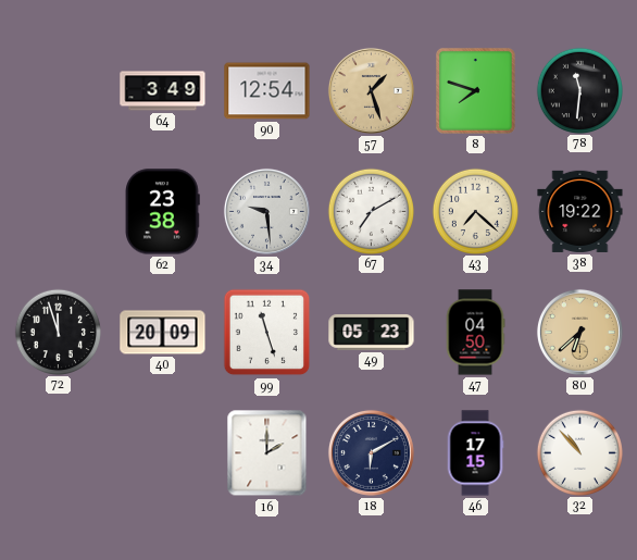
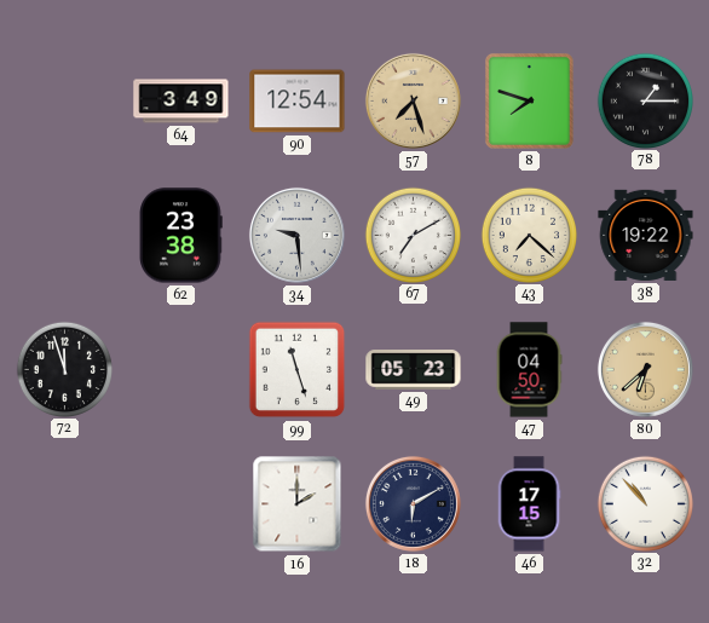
57: 1:27 -> 7:27
78: 11:31 -> 1:15
40: 20:09 -> none
